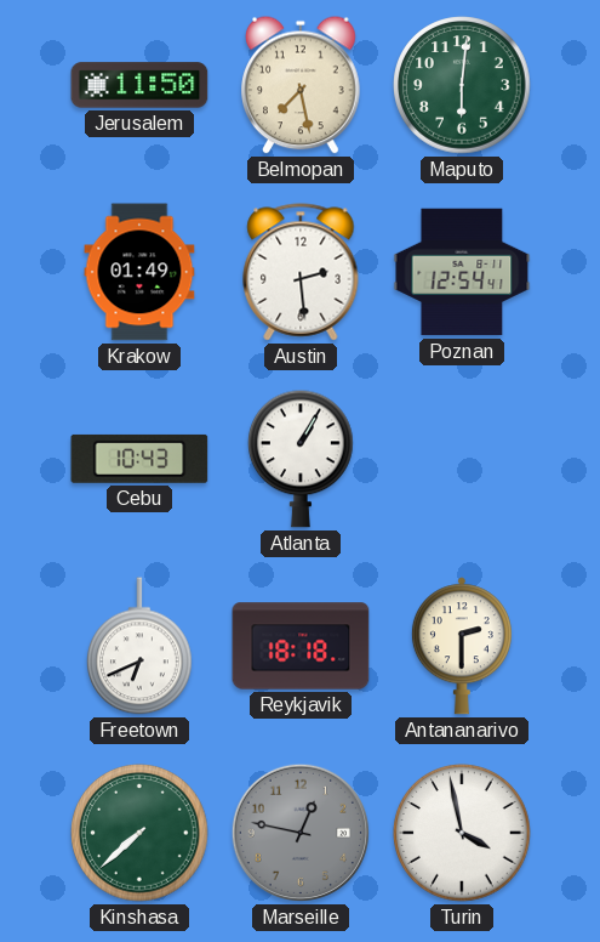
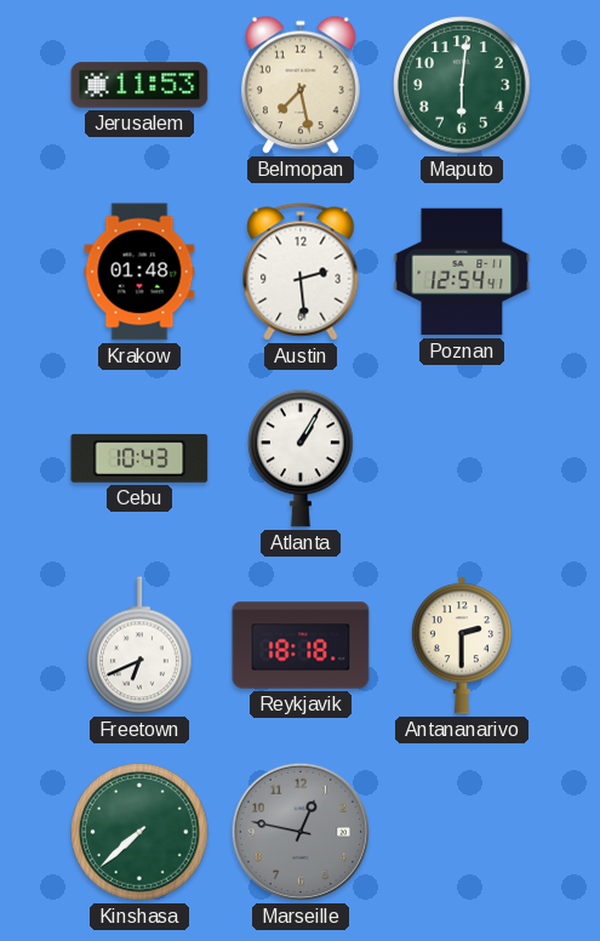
Jerusalem: 11:50 -> 11:53
Krakow: 01:49 -> 01:48
Turin: 3:58 -> none
